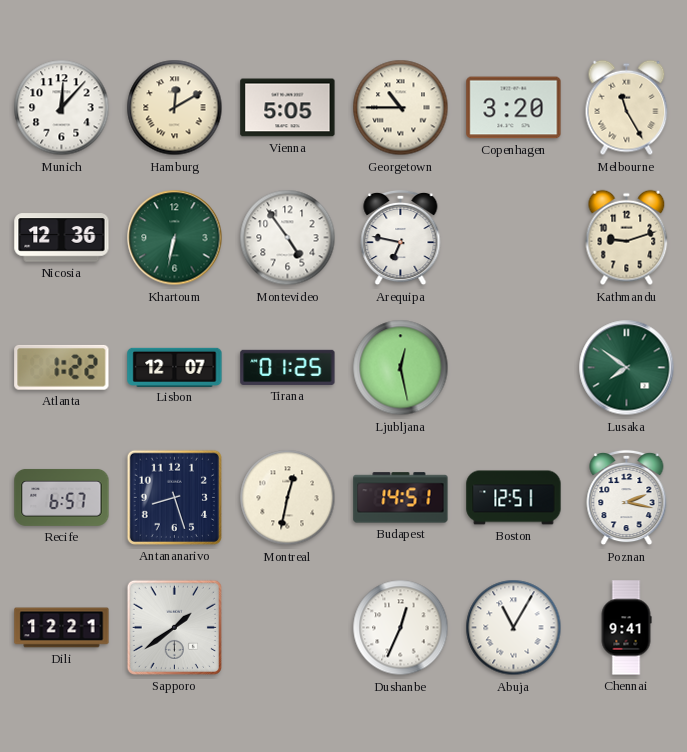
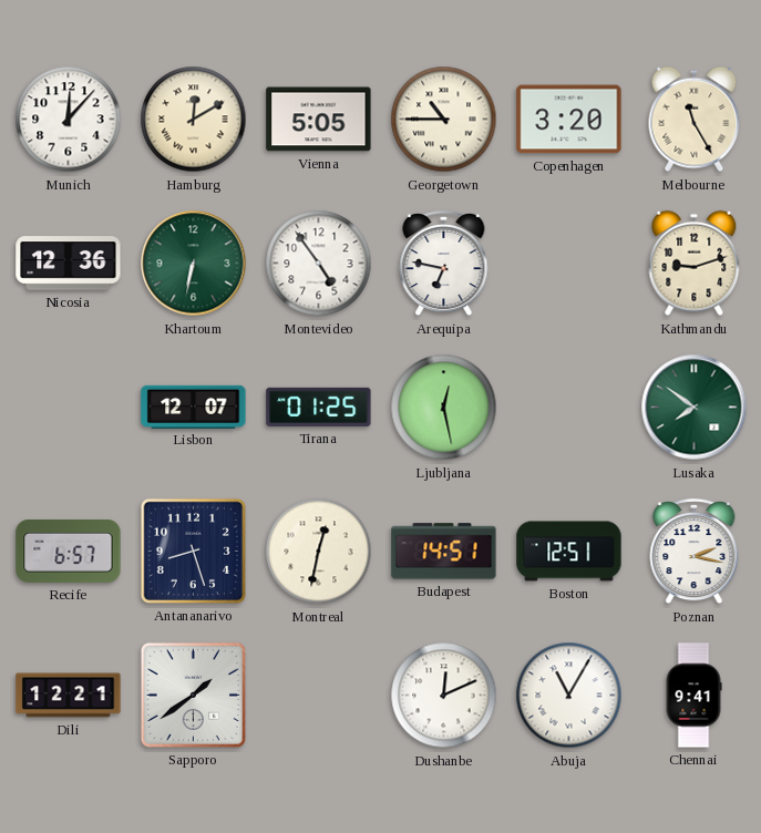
Atlanta: 1:22 -> none
Dushanbe: 12:34 -> 12:11
